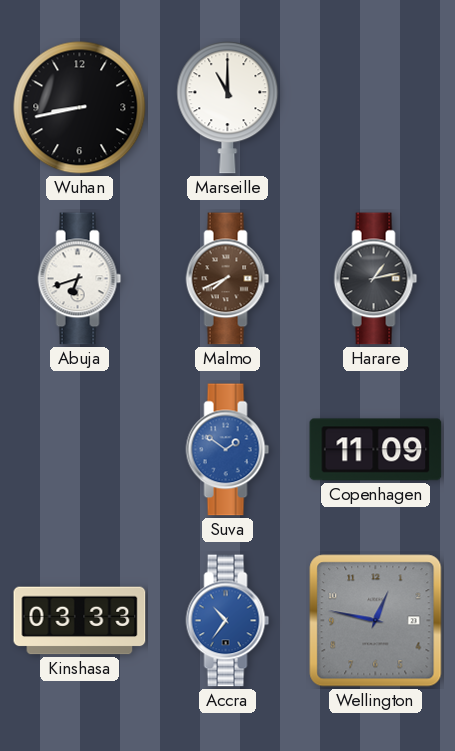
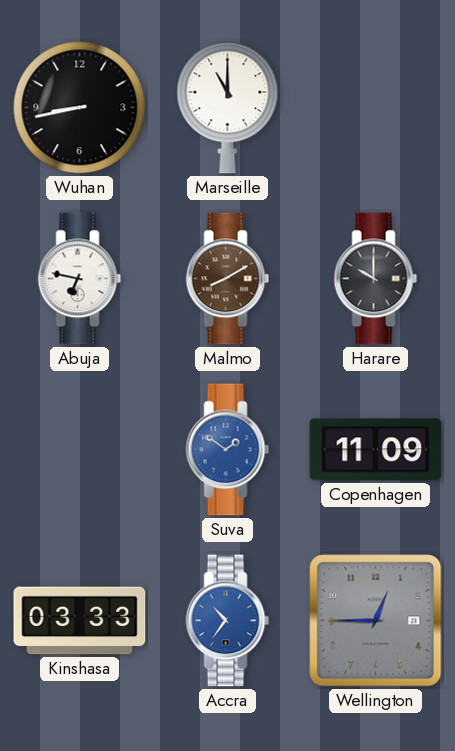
Abuja: 6:42 -> 6:47
Malmo: 7:41 -> 8:10
Harare: 1:13 -> 10:00
Wellington: 12:47 -> 12:45
